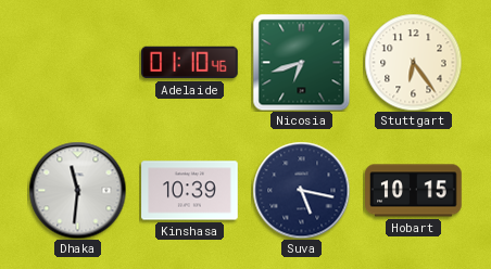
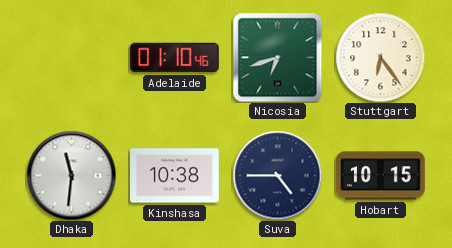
Kinshasa: 10:39 -> 10:38
Suva: 5:17 -> 4:45
